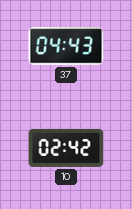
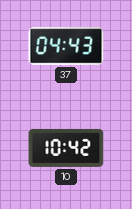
10: 02:42 -> 10:42
